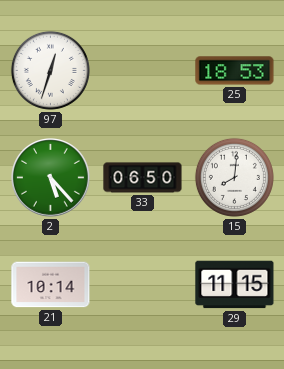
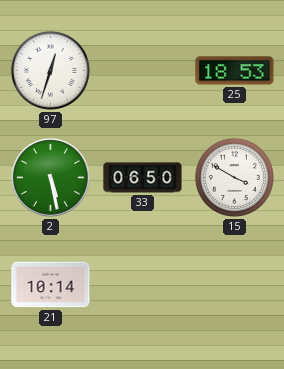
2: 5:23 -> 5:28
15: 8:01 -> 3:50
29: 11:15 -> none
